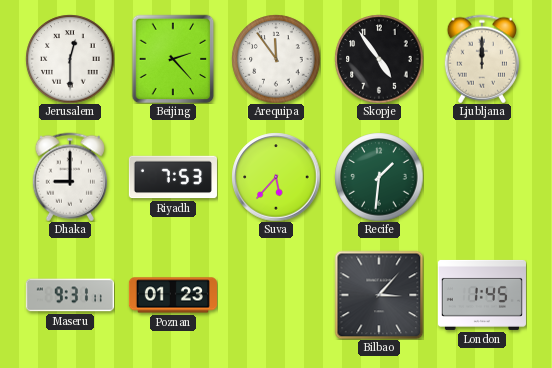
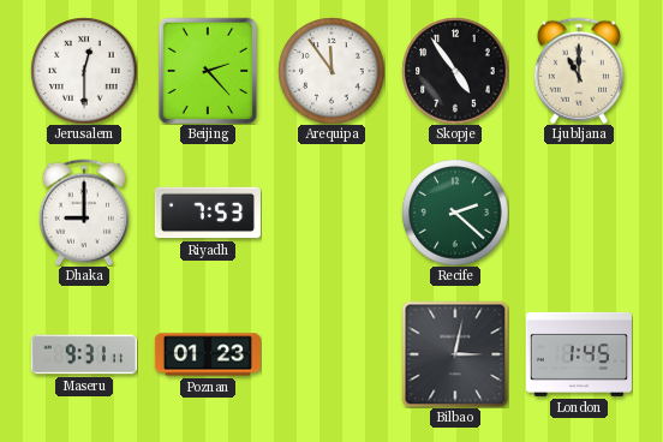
Ljubljana: 12:00 -> 11:00
Suva: 5:37 -> none
Recife: 1:31 -> 2:22
Bilbao: 3:07 -> 3:02
